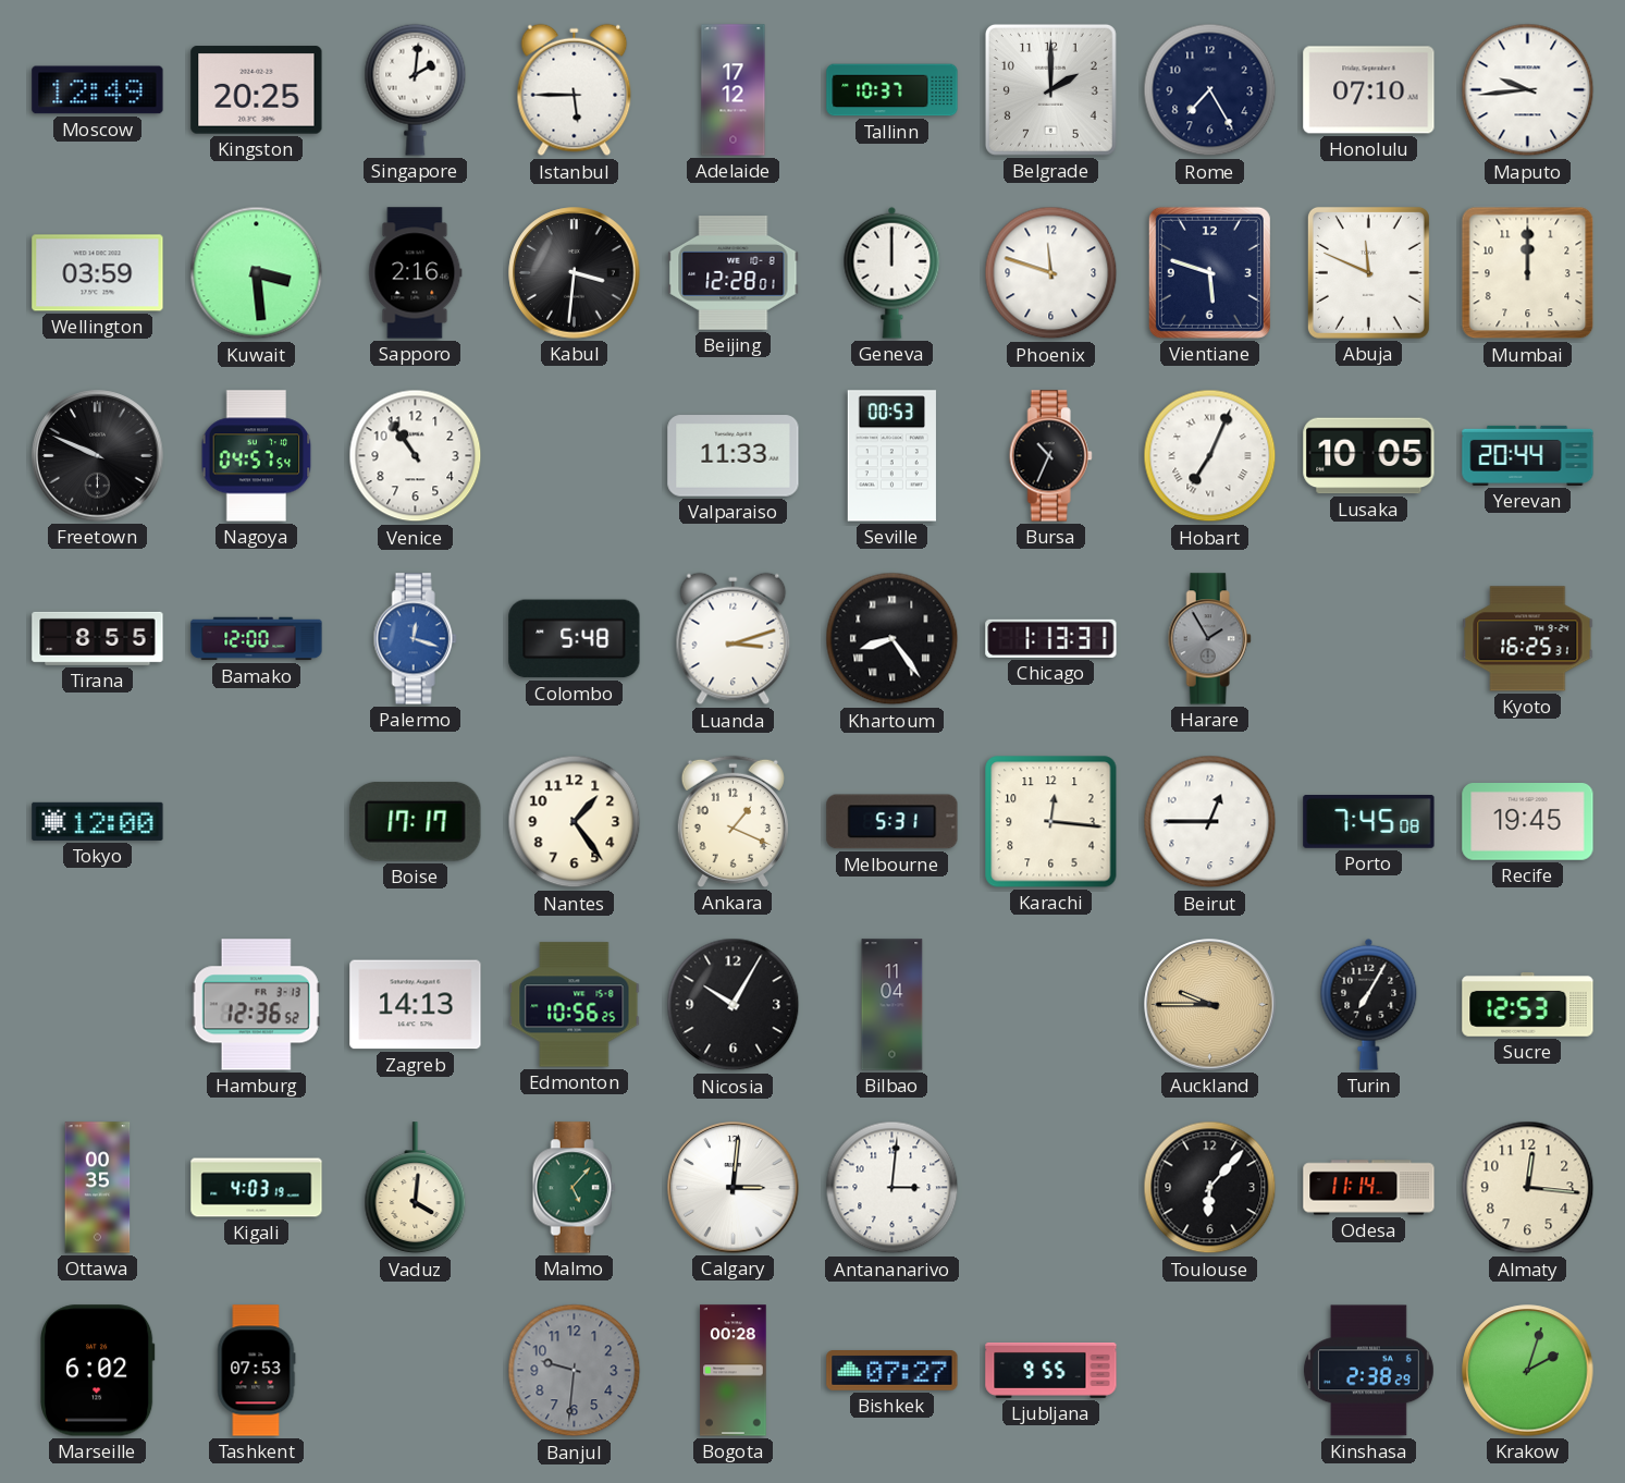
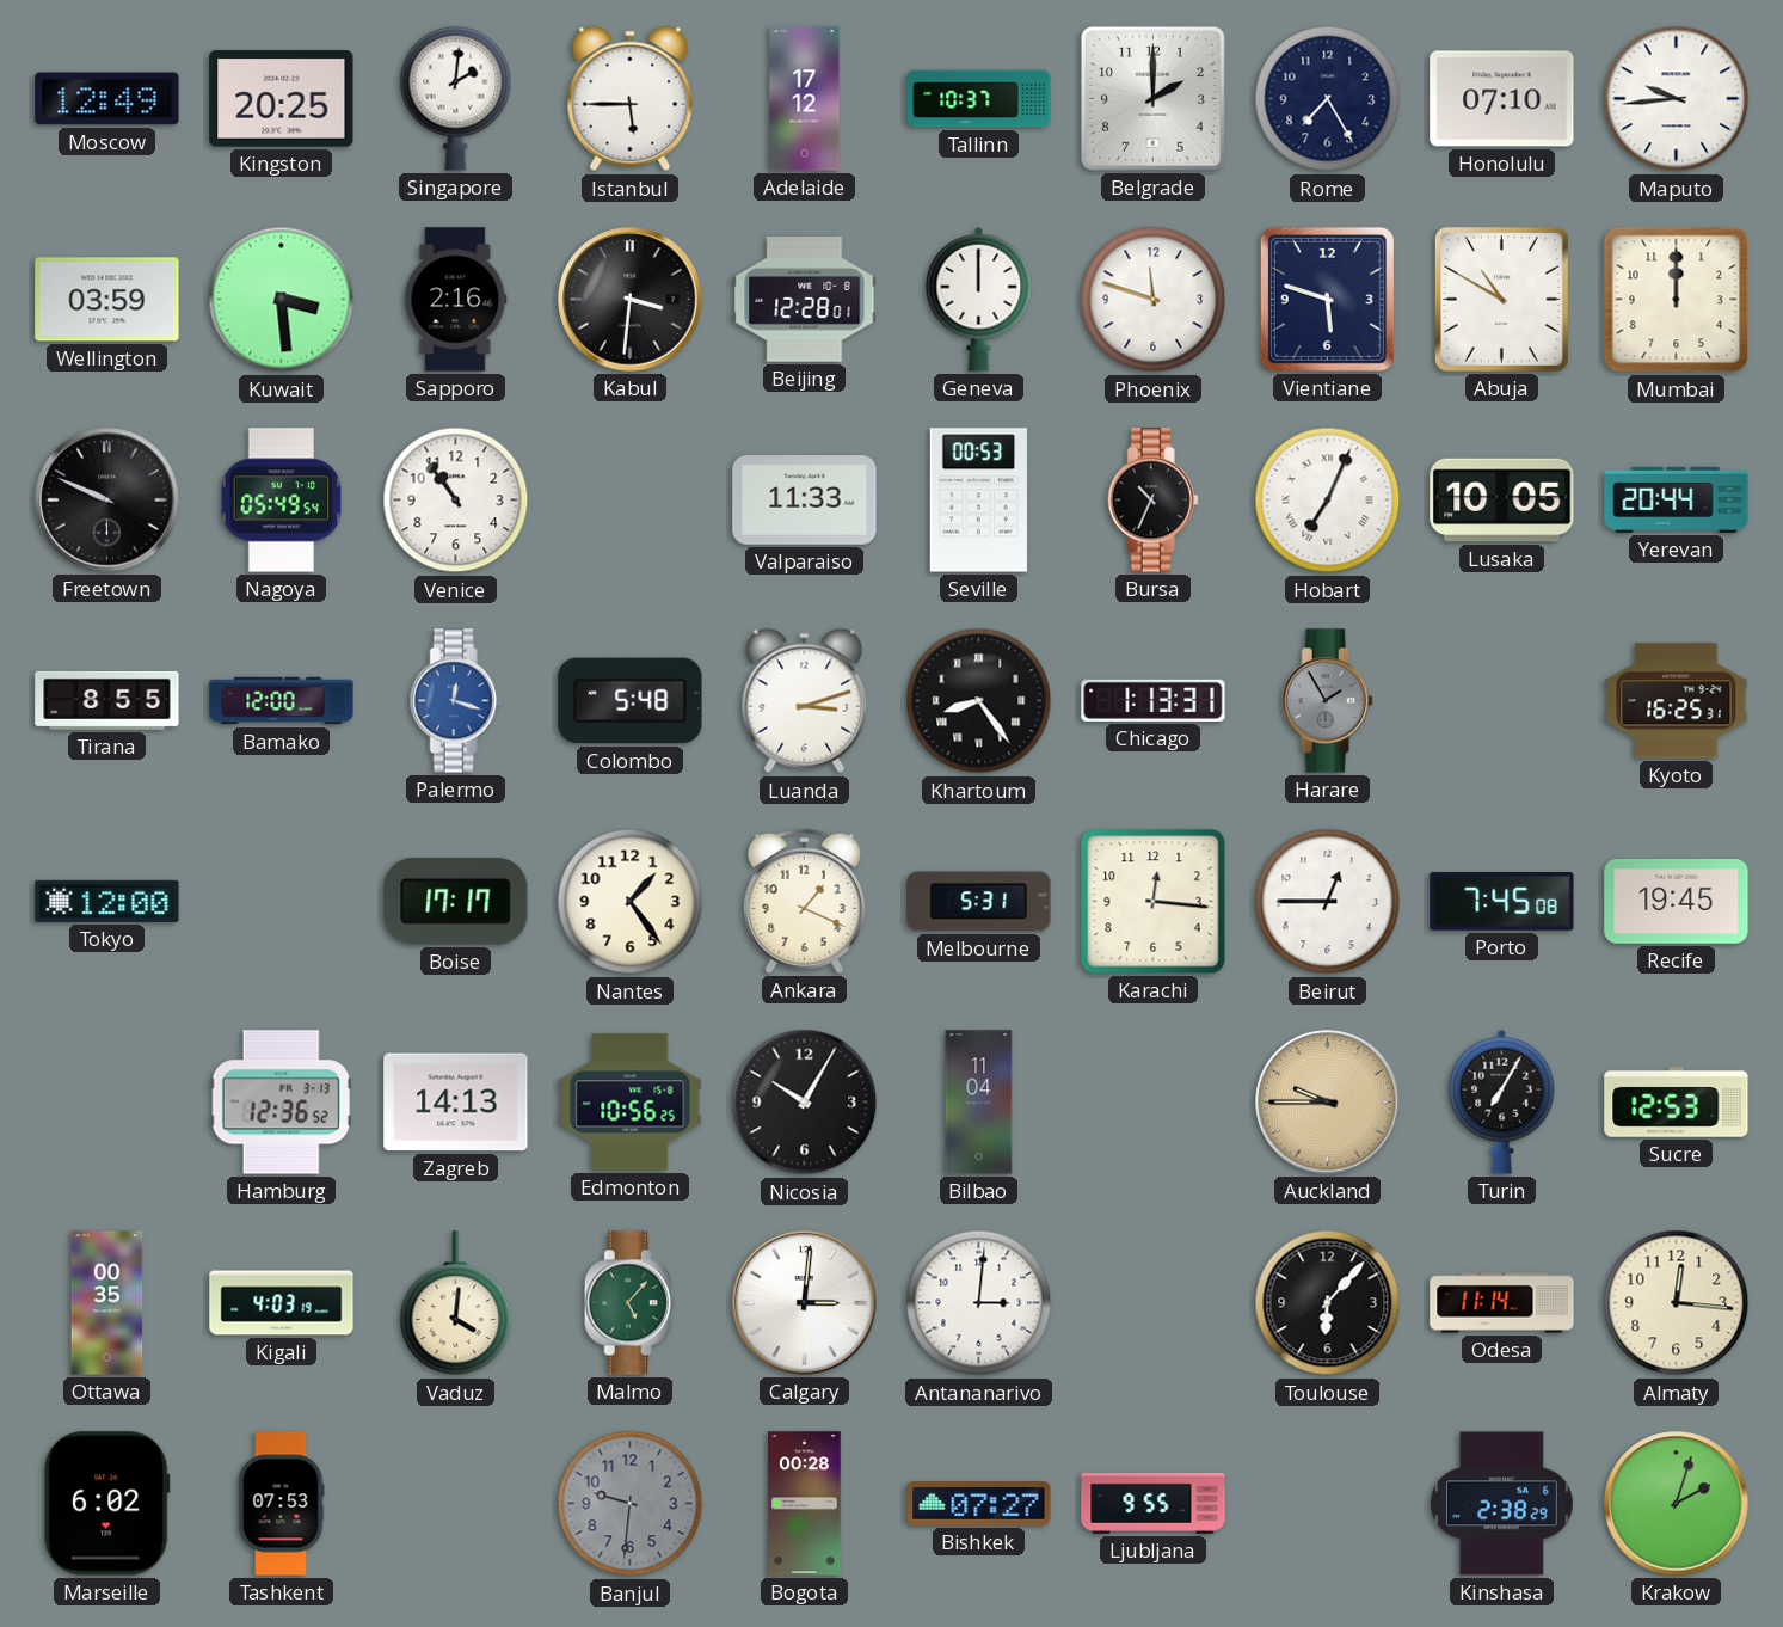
Abuja: 11:49 -> 10:50
Nagoya: 04:57 -> 05:49
